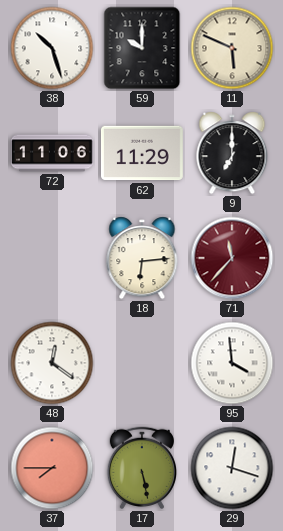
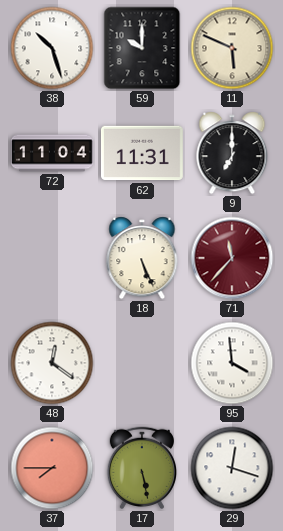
72: 11:06 -> 11:04
62: 11:29 -> 11:31
18: 6:14 -> 5:26
